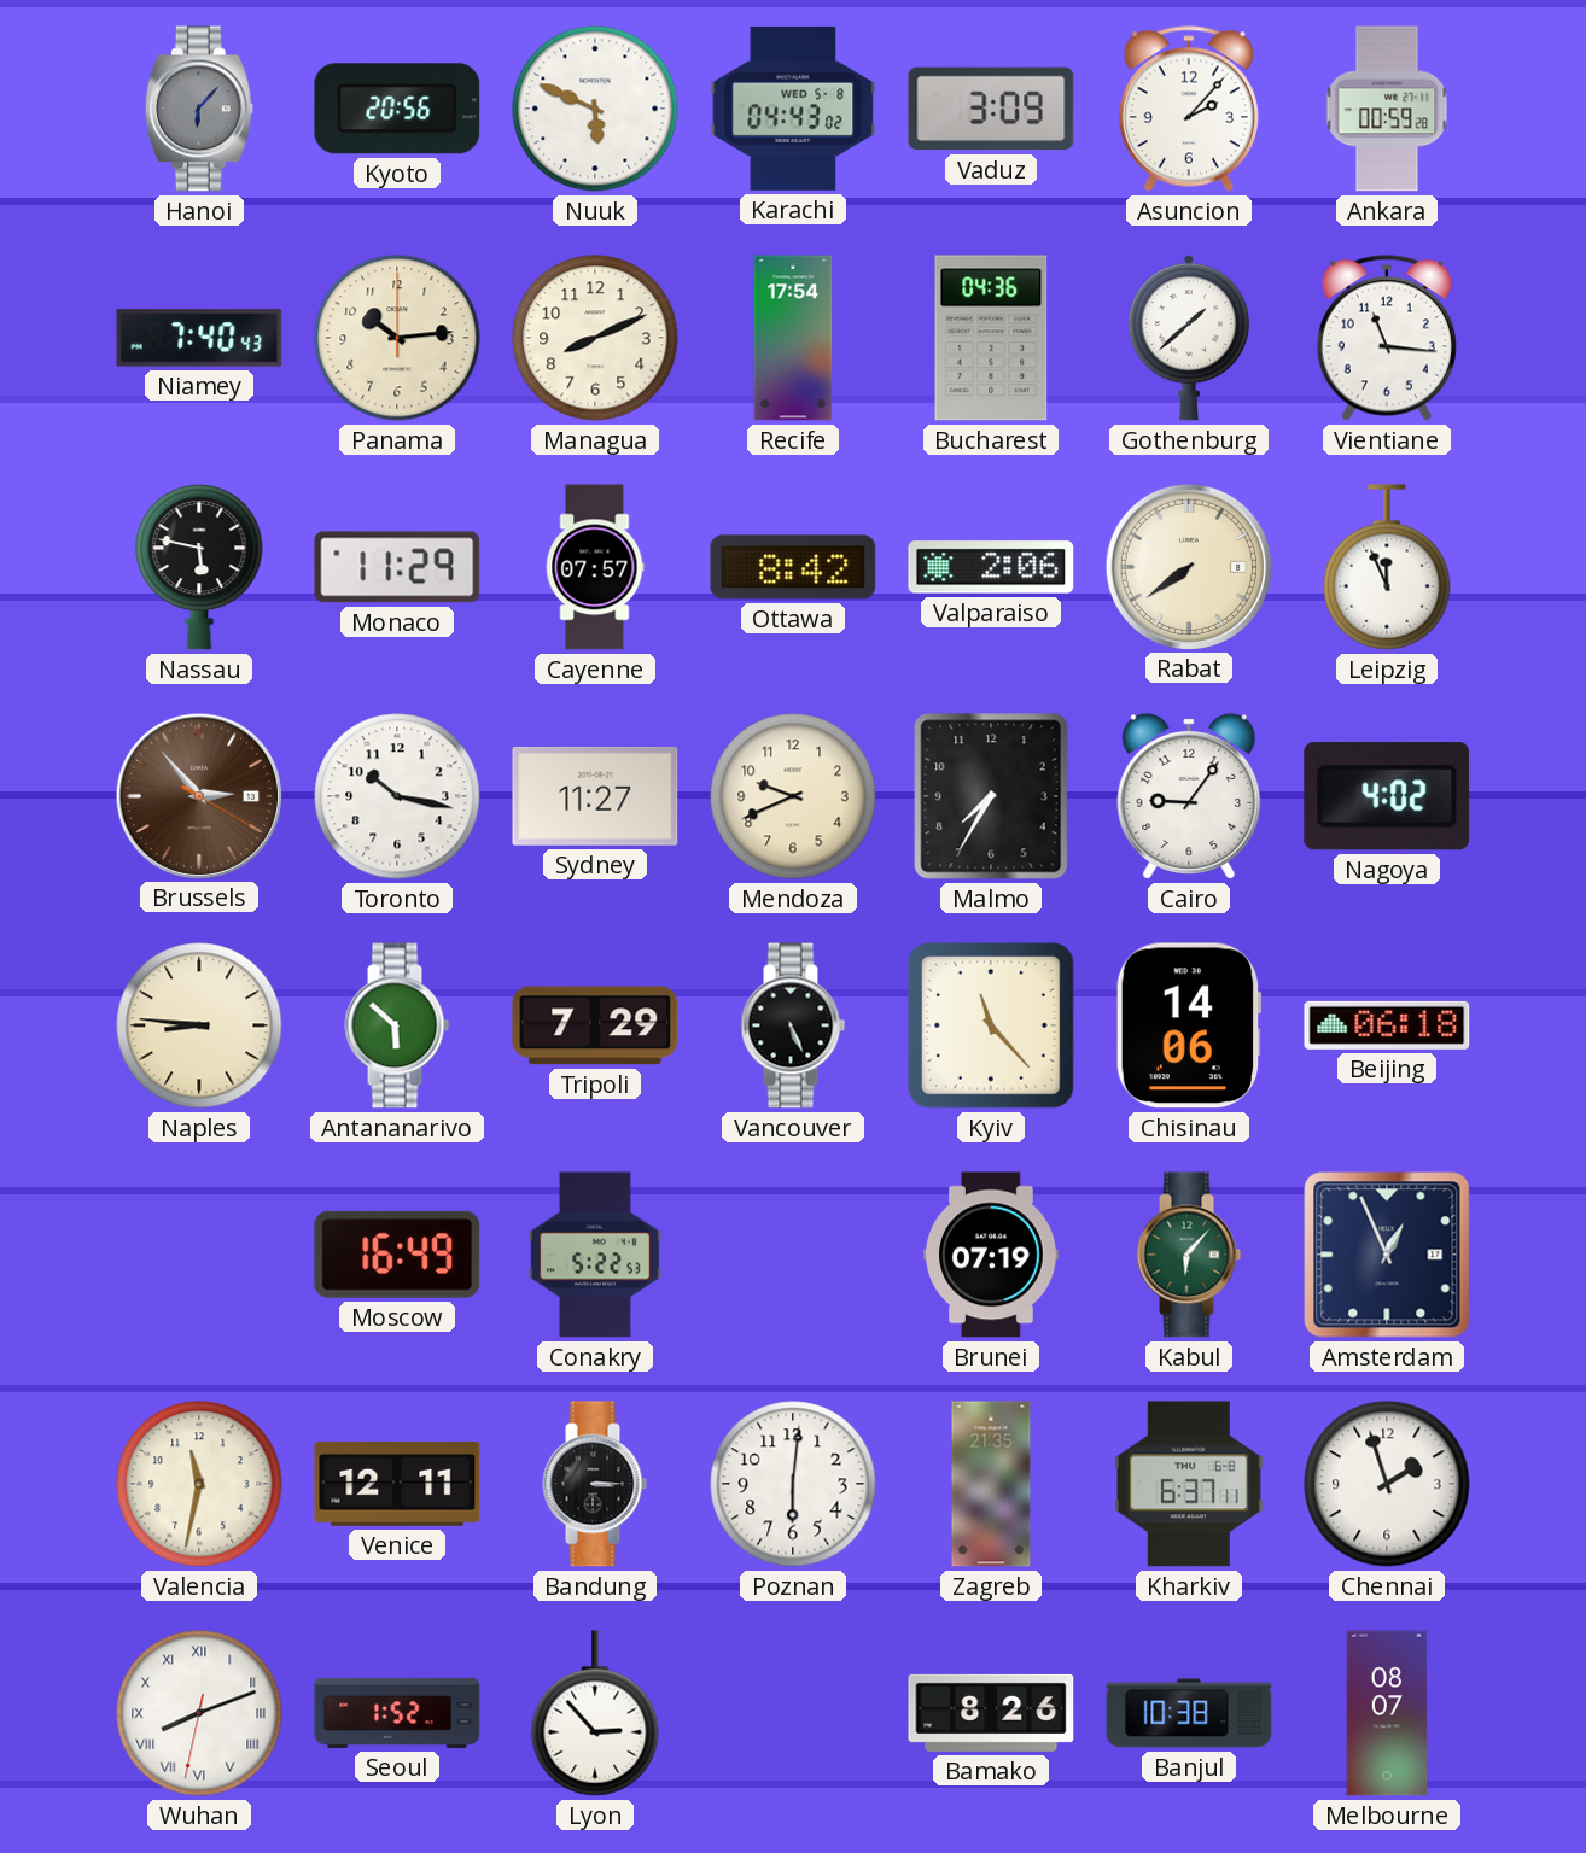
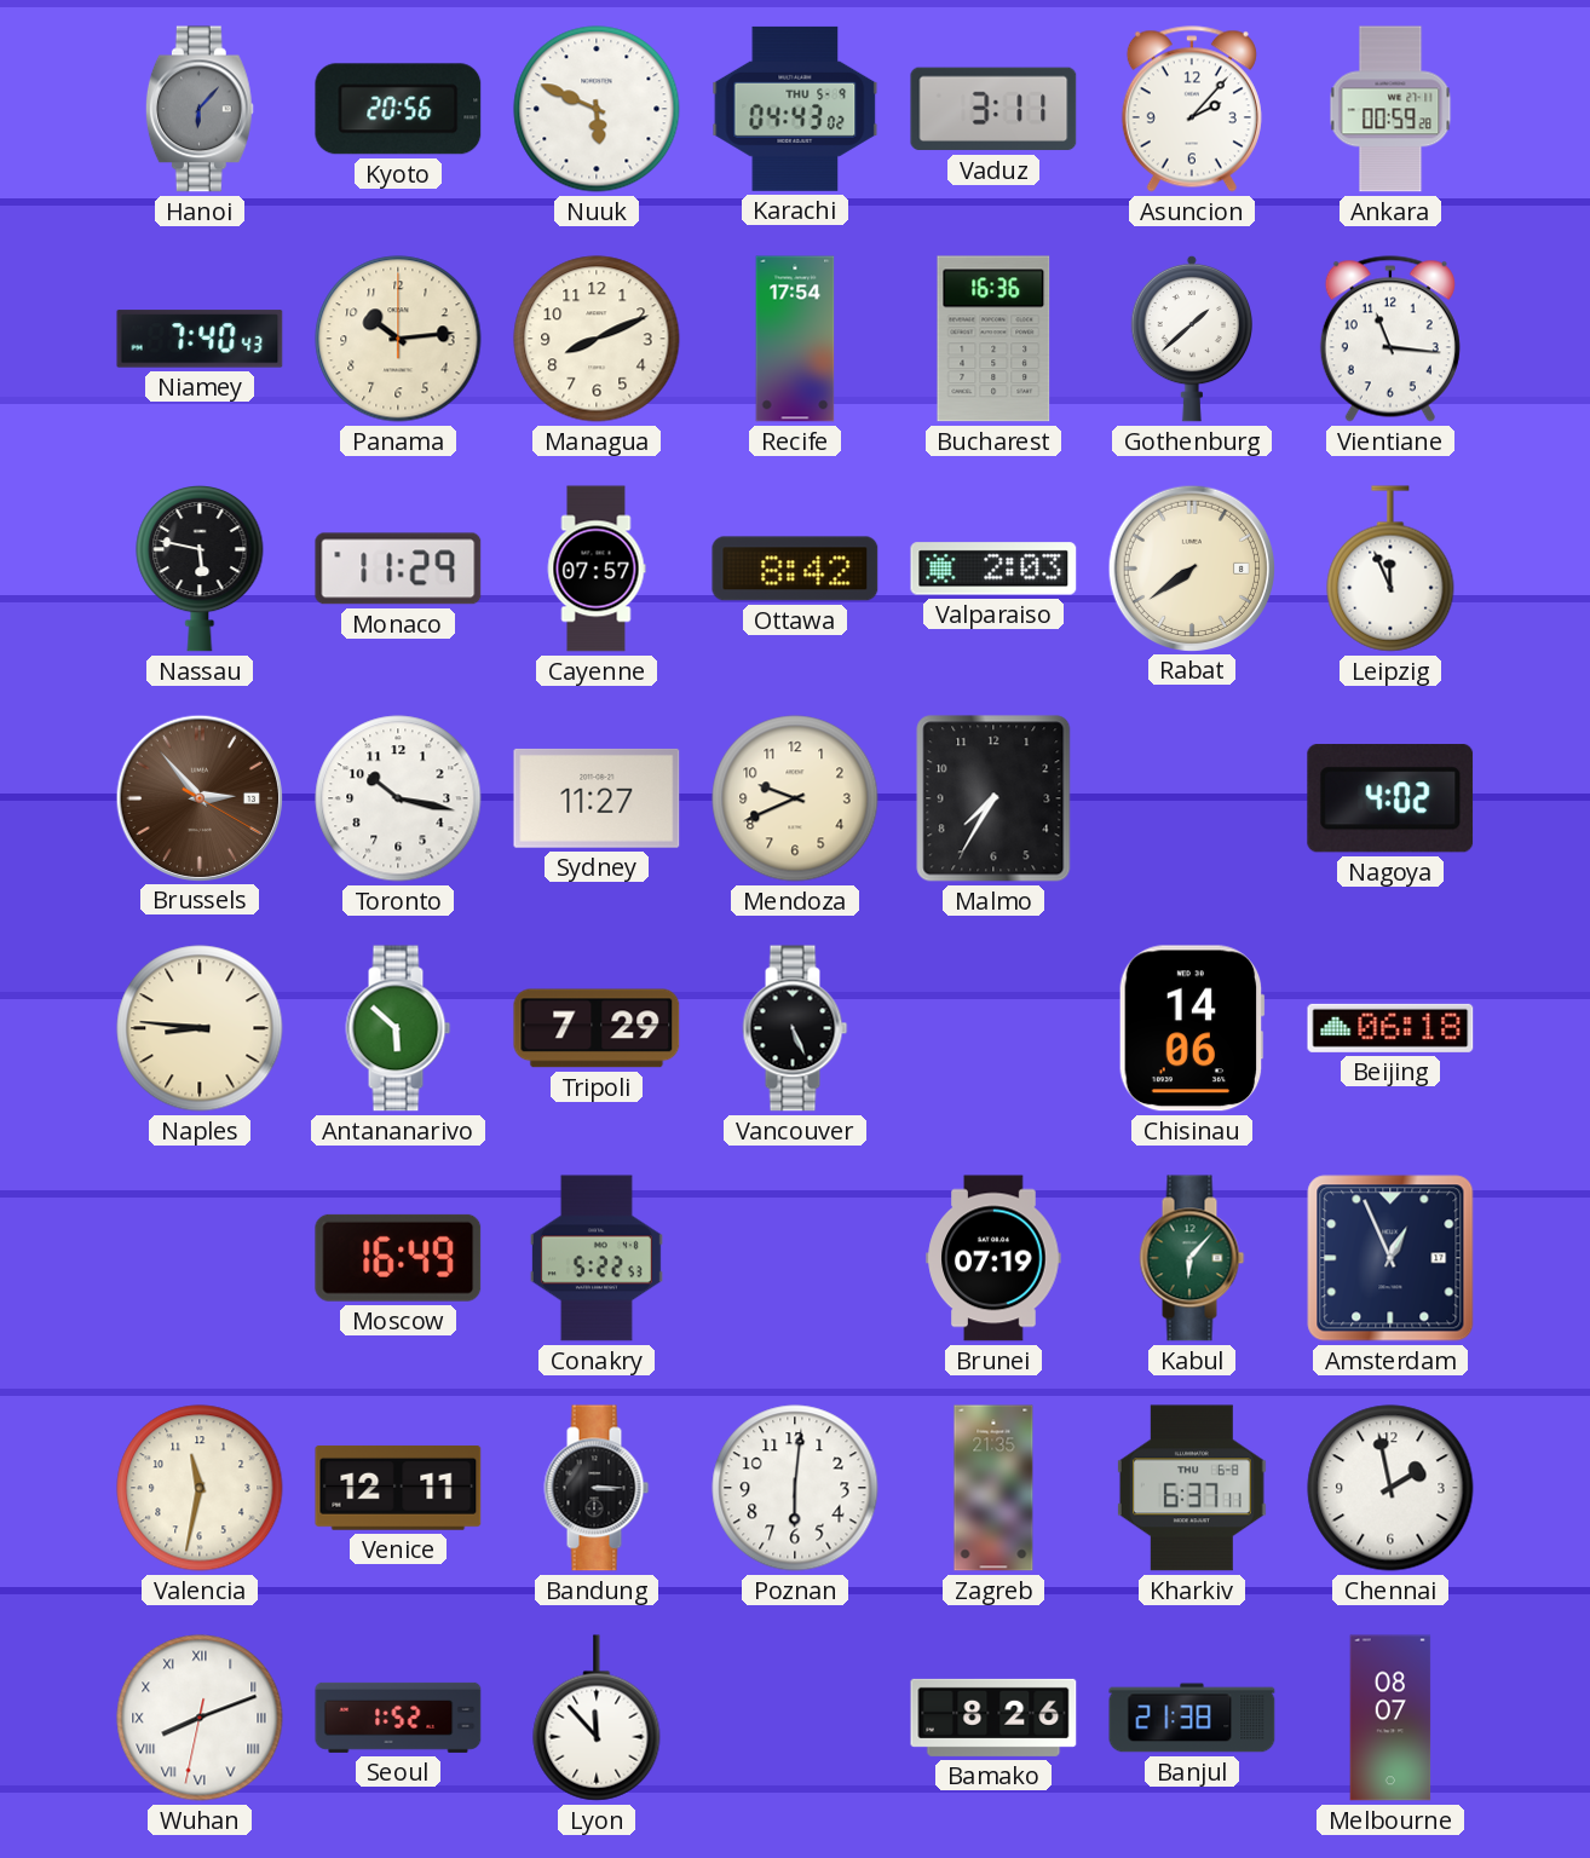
Karachi date: WED 5-8 -> THU 5-9
Vaduz: 3:09 -> 3:11
Bucharest: 04:36 -> 16:36
Valparaiso: 2:06 -> 2:03
Cairo: 9:06 -> none
Kyiv: 11:23 -> none
Chennai: 1:57 -> 1:58
Lyon: 2:53 -> 11:53
Banjul: 10:38 -> 21:38
